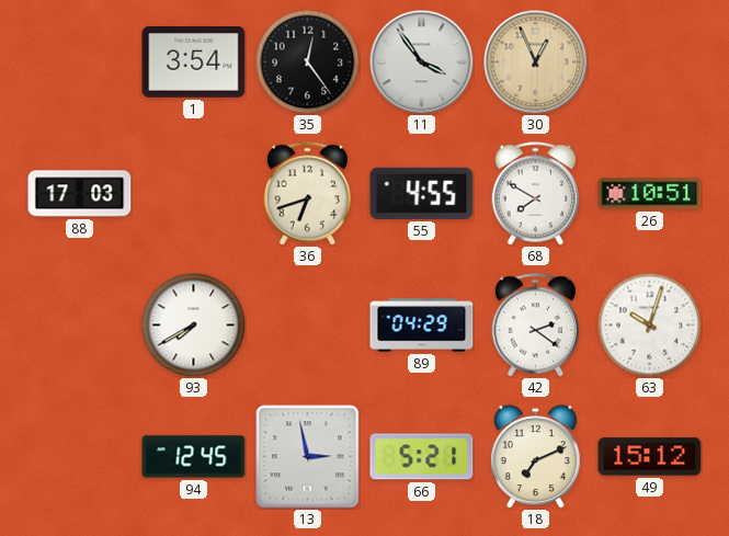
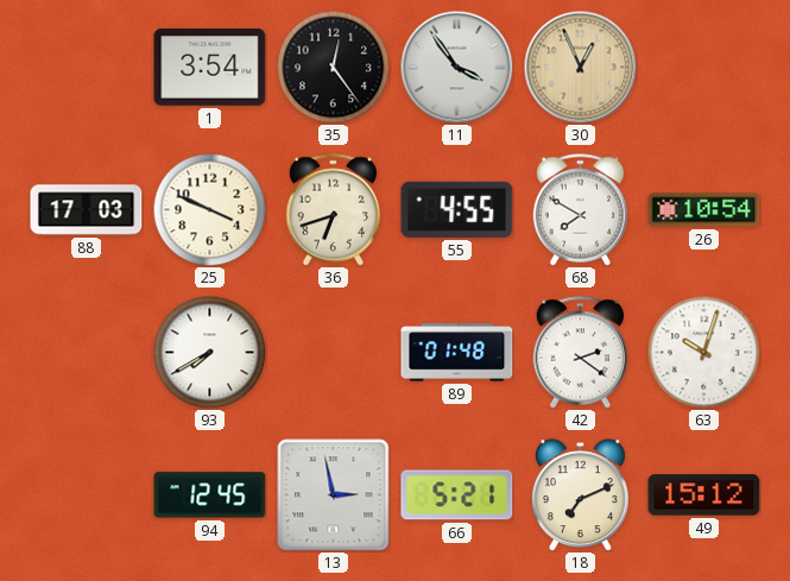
25: none -> 3:49
26: 10:51 -> 10:54
89: 04:29 -> 01:48
